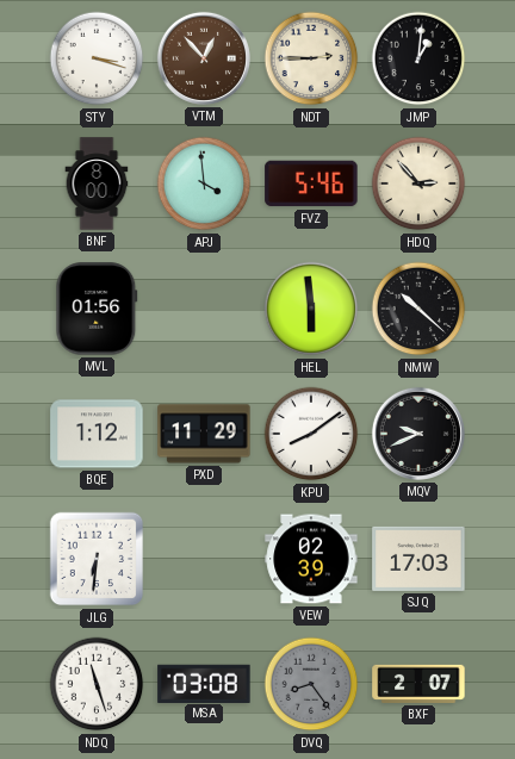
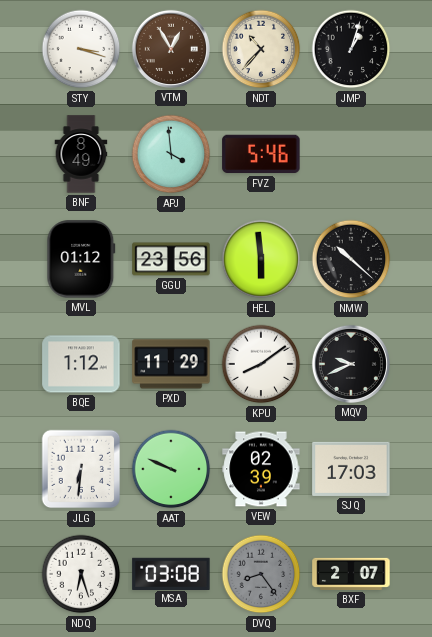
VTM: 12:53 -> 12:55
NDT: 2:45 -> 10:37
JMP: 1:01 -> 1:03
BNF: 8:00 -> 8:49
HDQ: 2:53 -> none
MVL: 01:56 -> 01:12
GGU: none -> 23:56
AAT: none -> 9:49
NDQ: 11:27 -> 6:27
